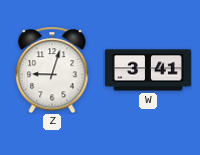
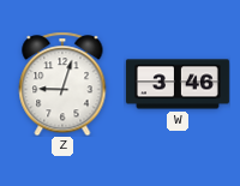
W: 3:41 -> 3:46
